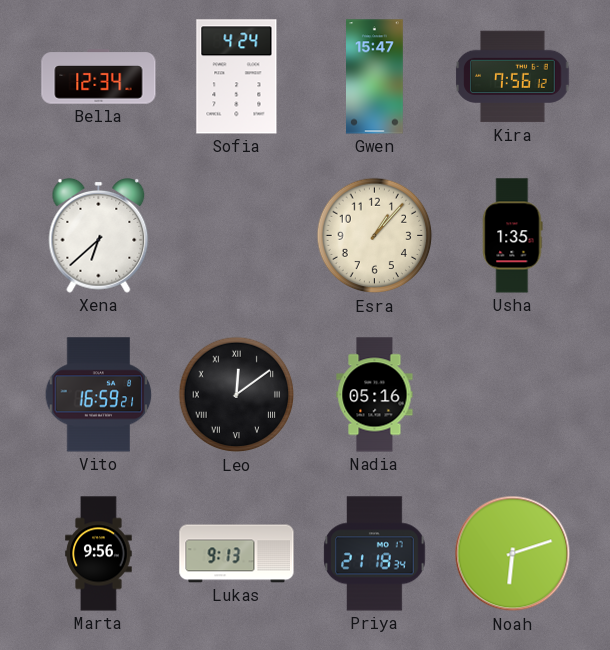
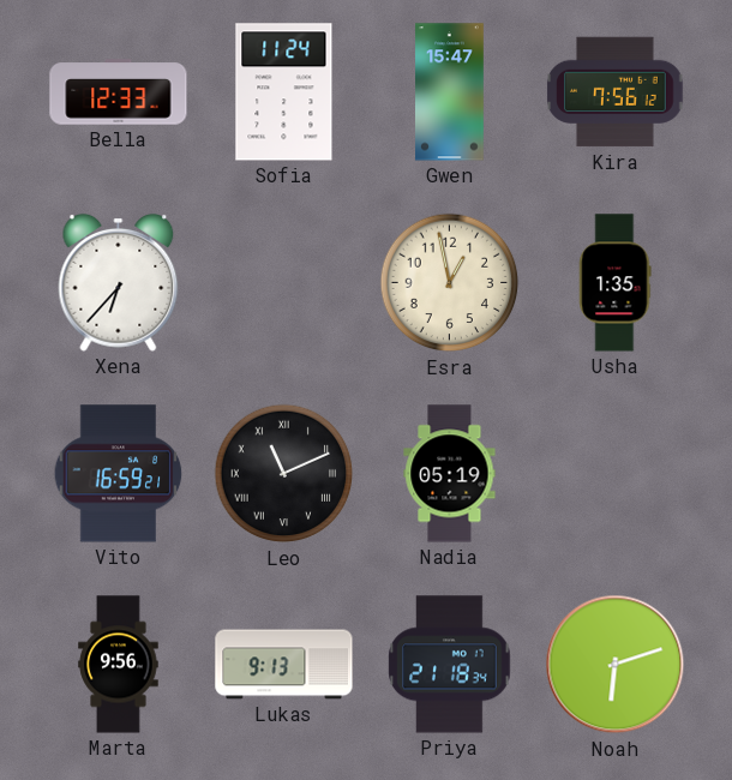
Bella: 12:34 -> 12:33
Sofia: 4:24 -> 11:24
Xena: 6:38 -> 6:37
Esra: 1:07 -> 12:58
Leo: 12:09 -> 11:11
Nadia: 05:16 -> 05:19
